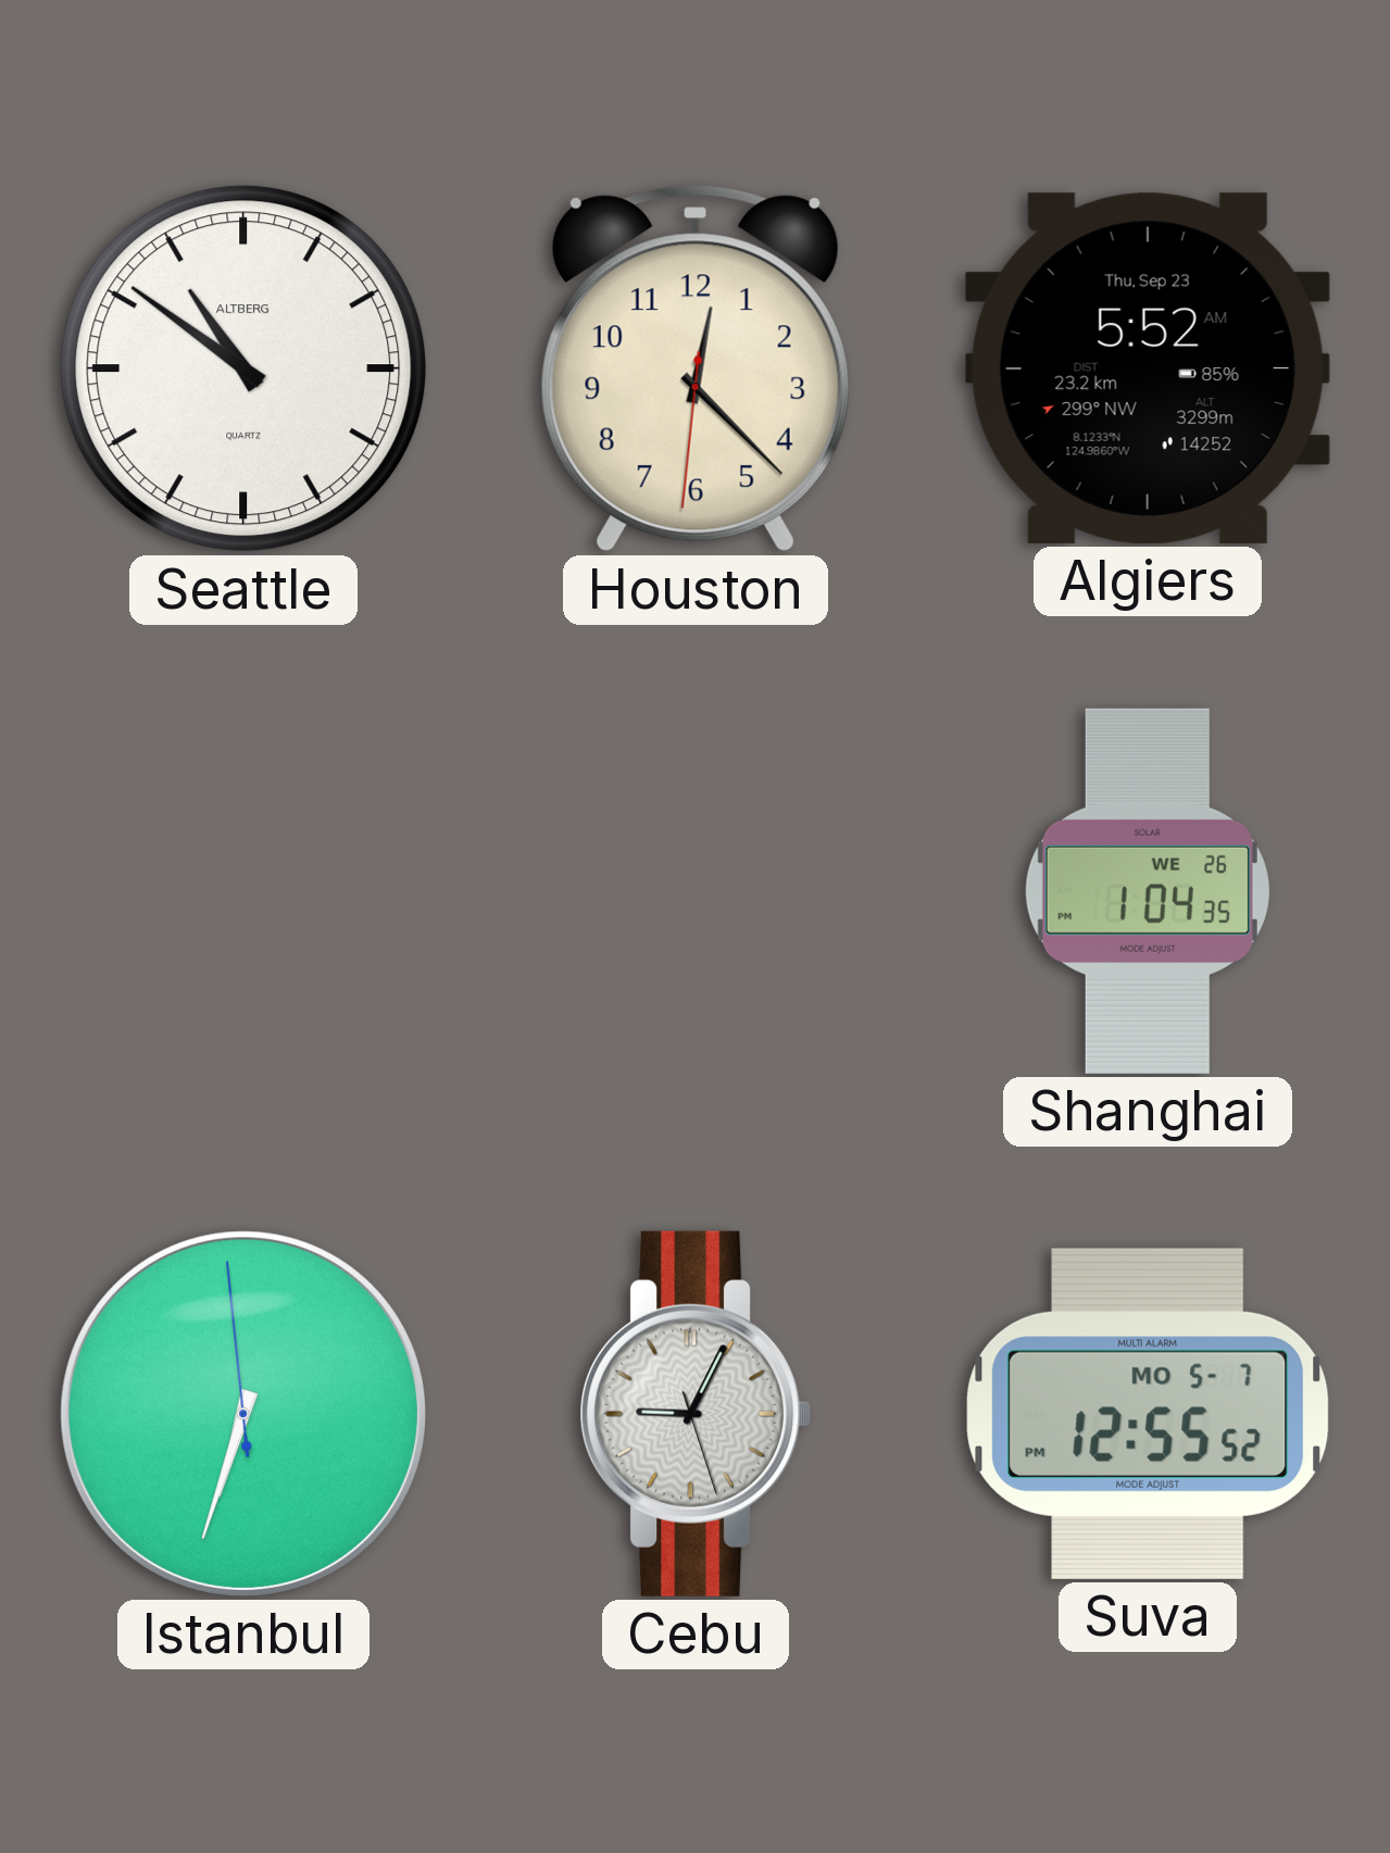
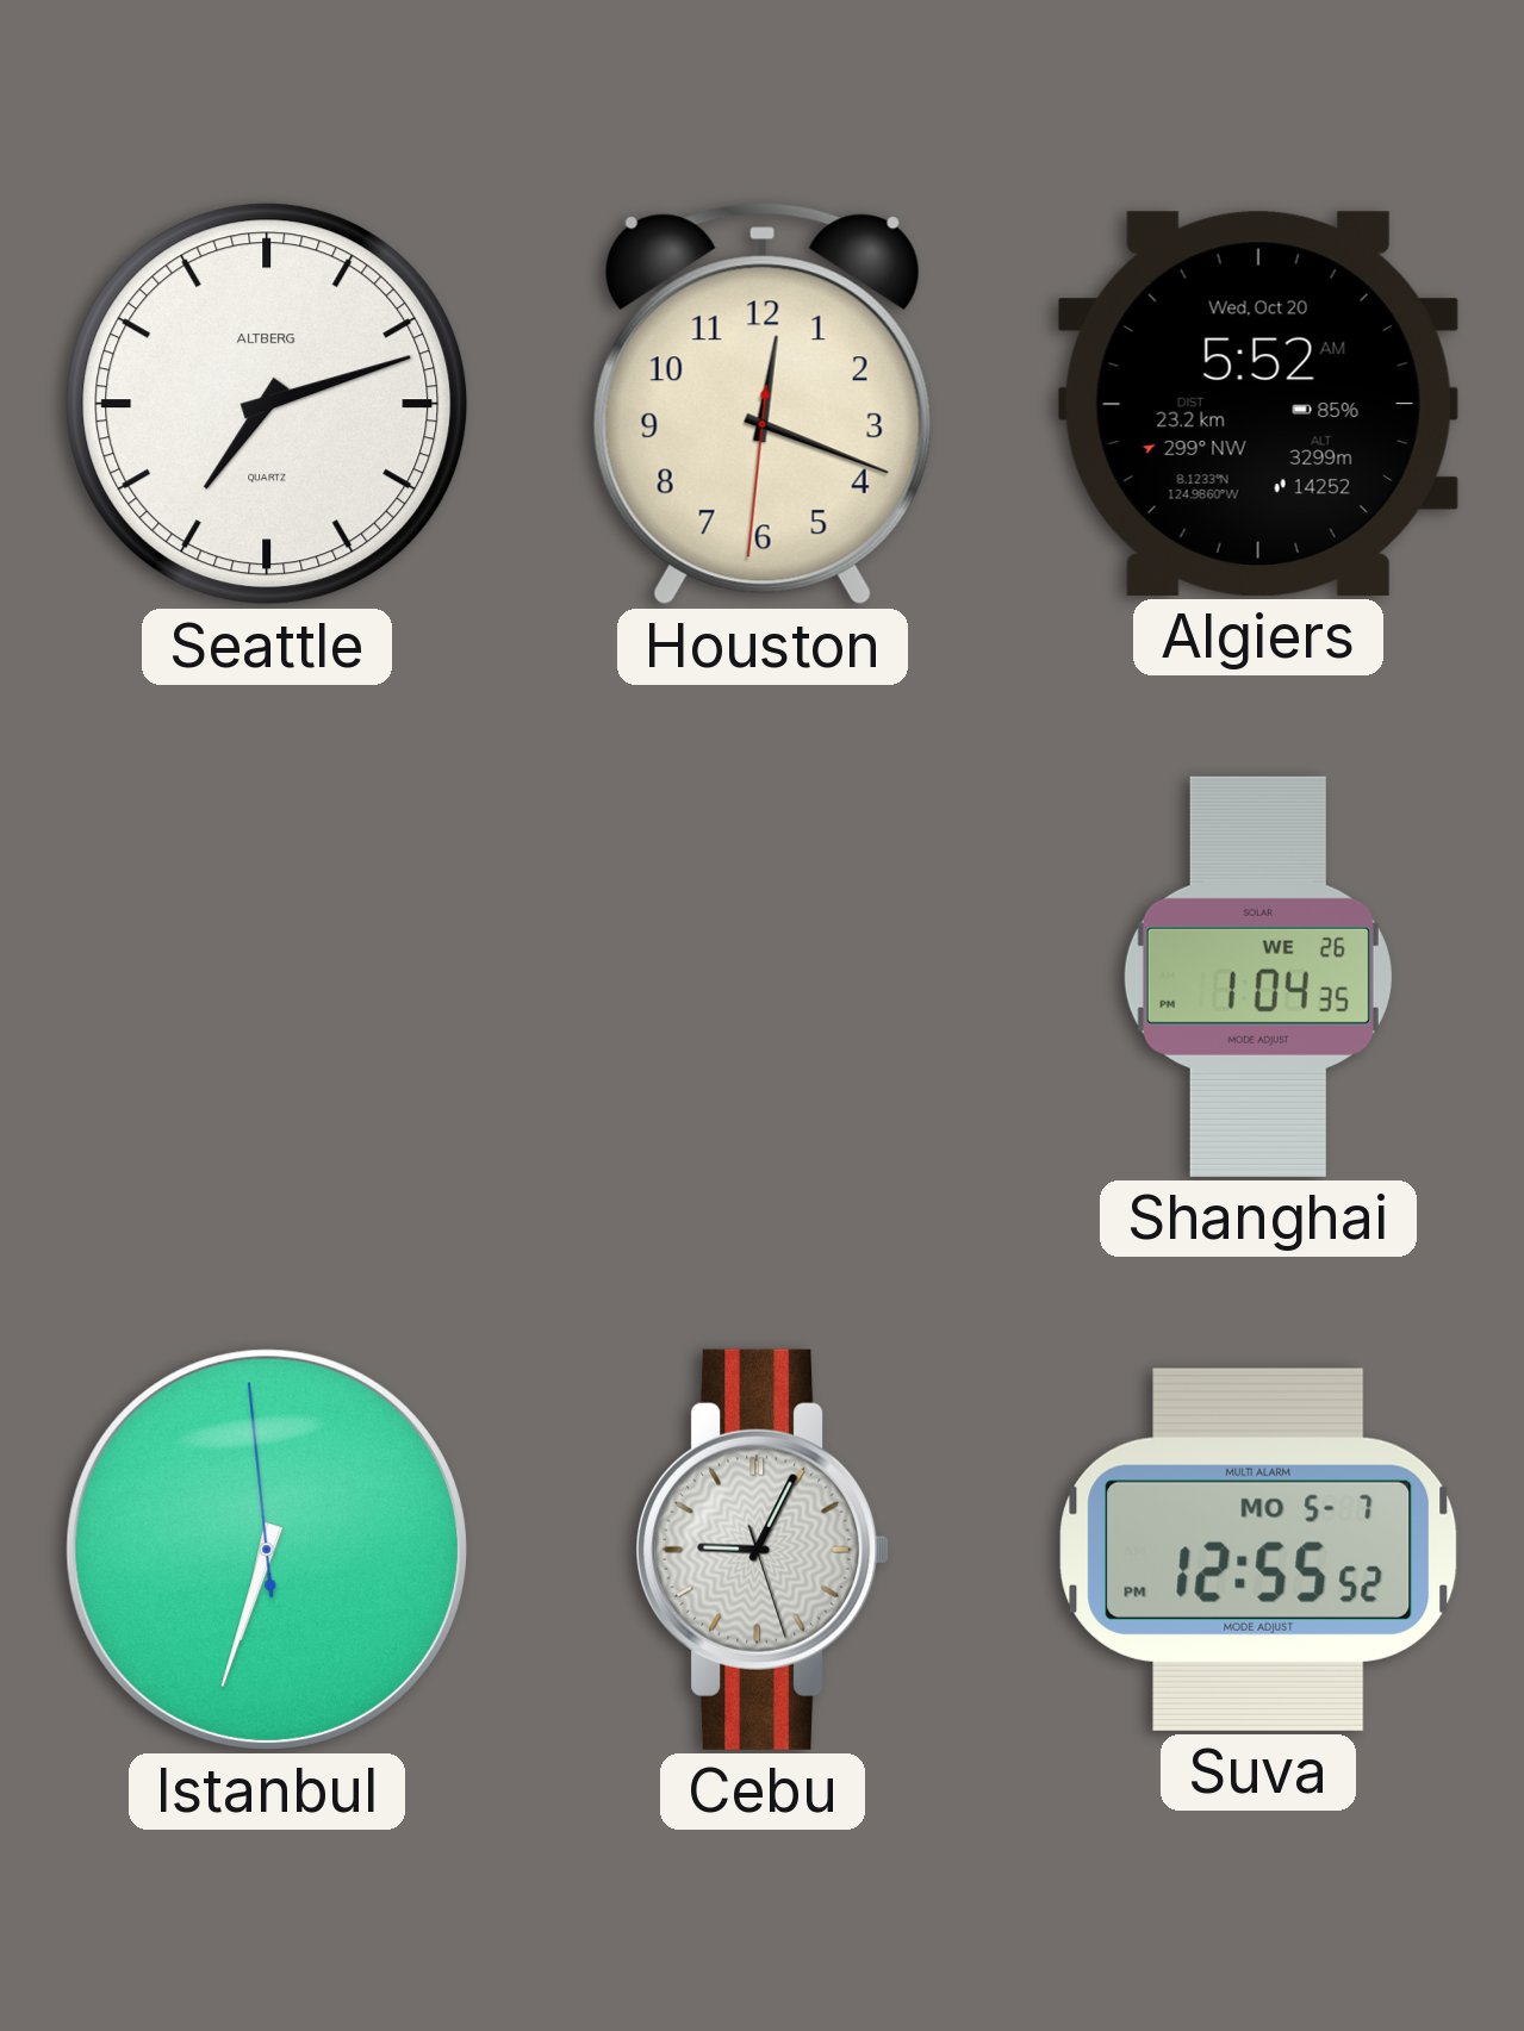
Seattle: 10:51 -> 7:12
Houston: 12:22 -> 12:18
Algiers date: Thu, Sep 23 -> Wed, Oct 20
